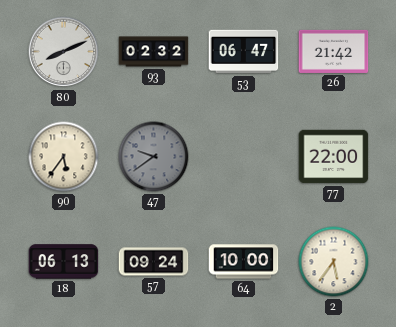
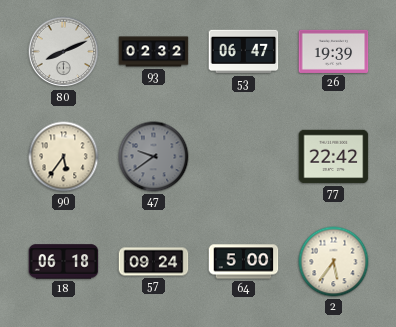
26: 21:42 -> 19:39
77: 22:00 -> 22:42
18: 06:13 -> 06:18
64: 10:00 -> 5:00
